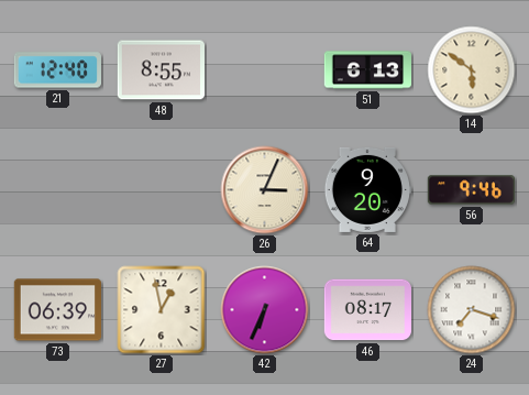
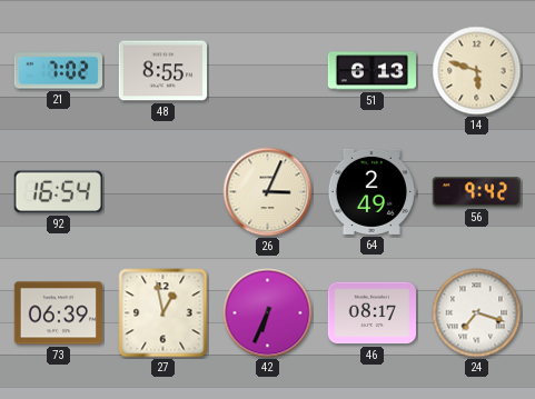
21: 12:40 -> 7:02
14: 5:51 -> 5:48
92: none -> 16:54
64: 9:20 -> 2:49
56: 9:46 -> 9:42
